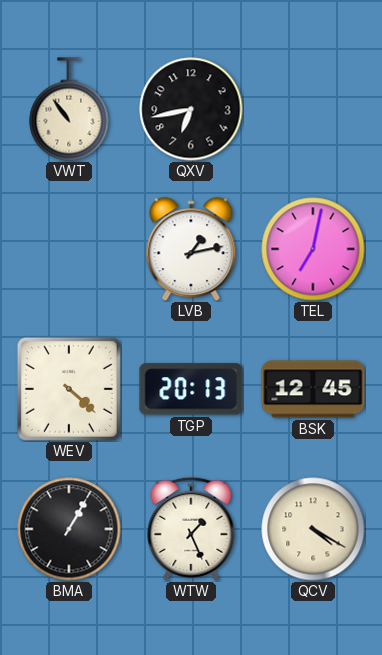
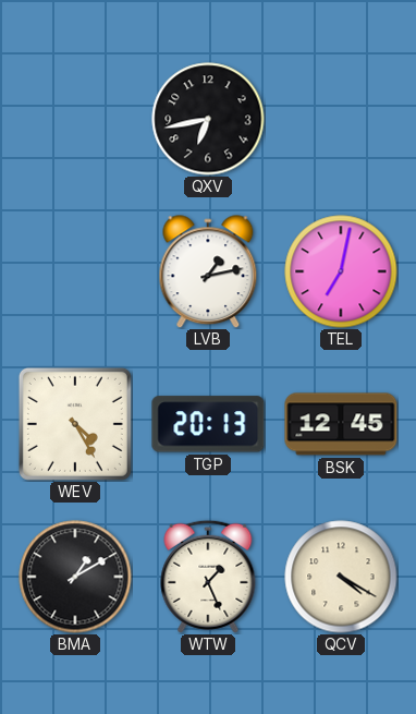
VWT: 10:54 -> none
WEV: 4:22 -> 4:25
BMA: 1:05 -> 1:10
